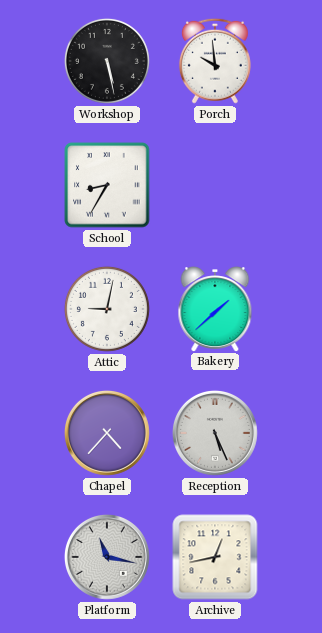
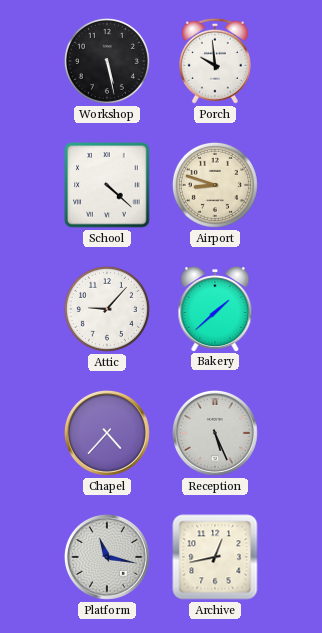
School: 8:35 -> 4:22
Airport: none -> 8:48
Attic: 9:02 -> 9:07
